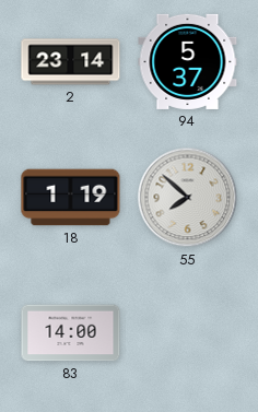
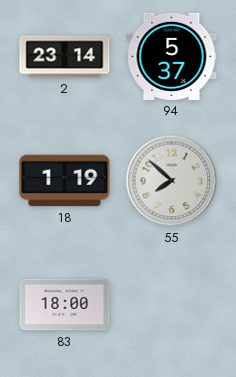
83: 14:00 -> 18:00
